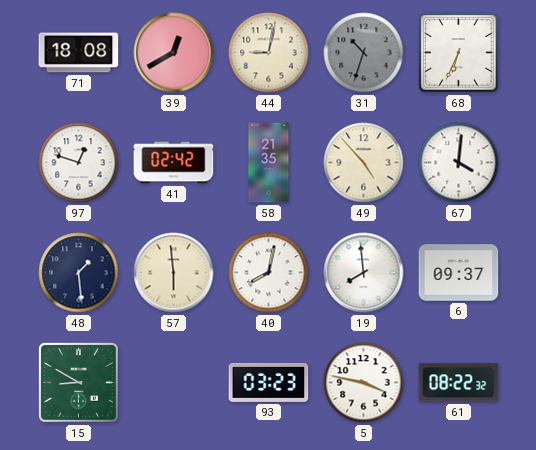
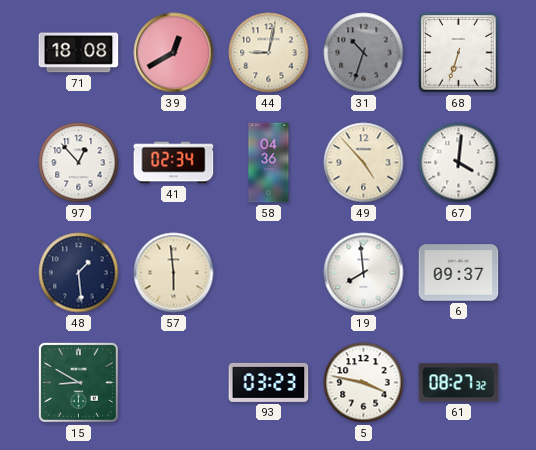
68: 6:34 -> 6:33
97: 12:48 -> 12:53
41: 02:42 -> 02:34
58: 21:35 -> 04:36
40: 8:02 -> none
61: 08:22 -> 08:27
